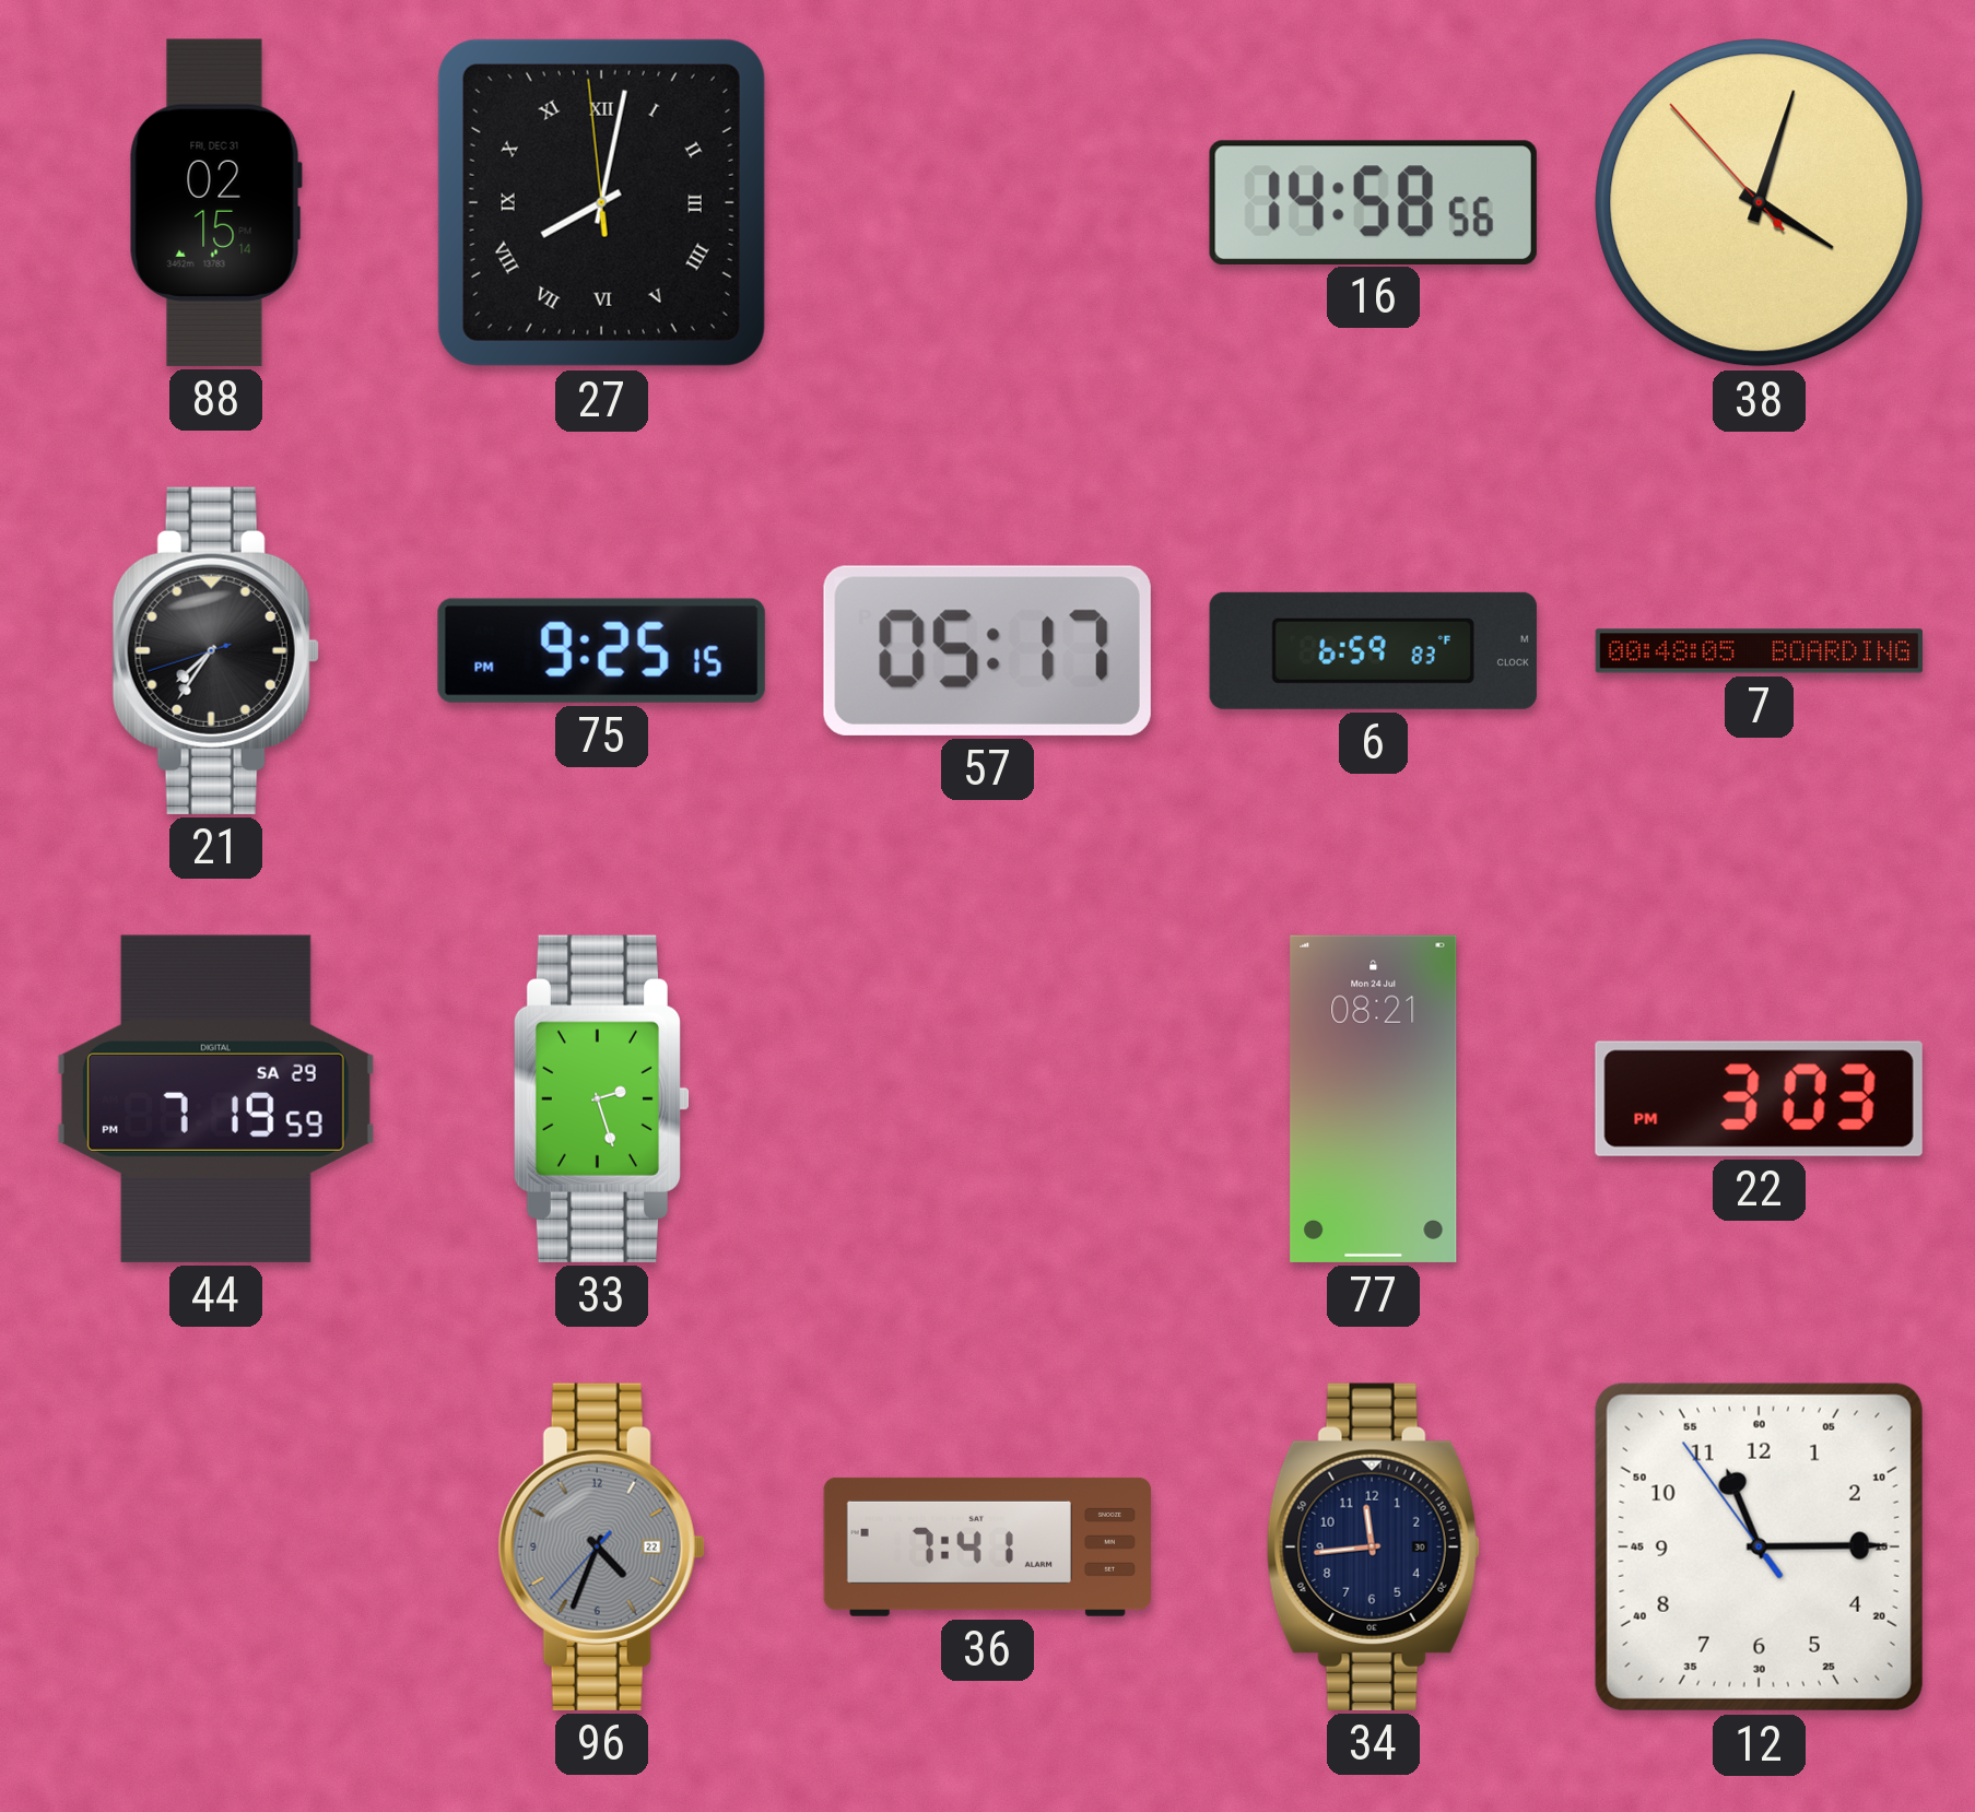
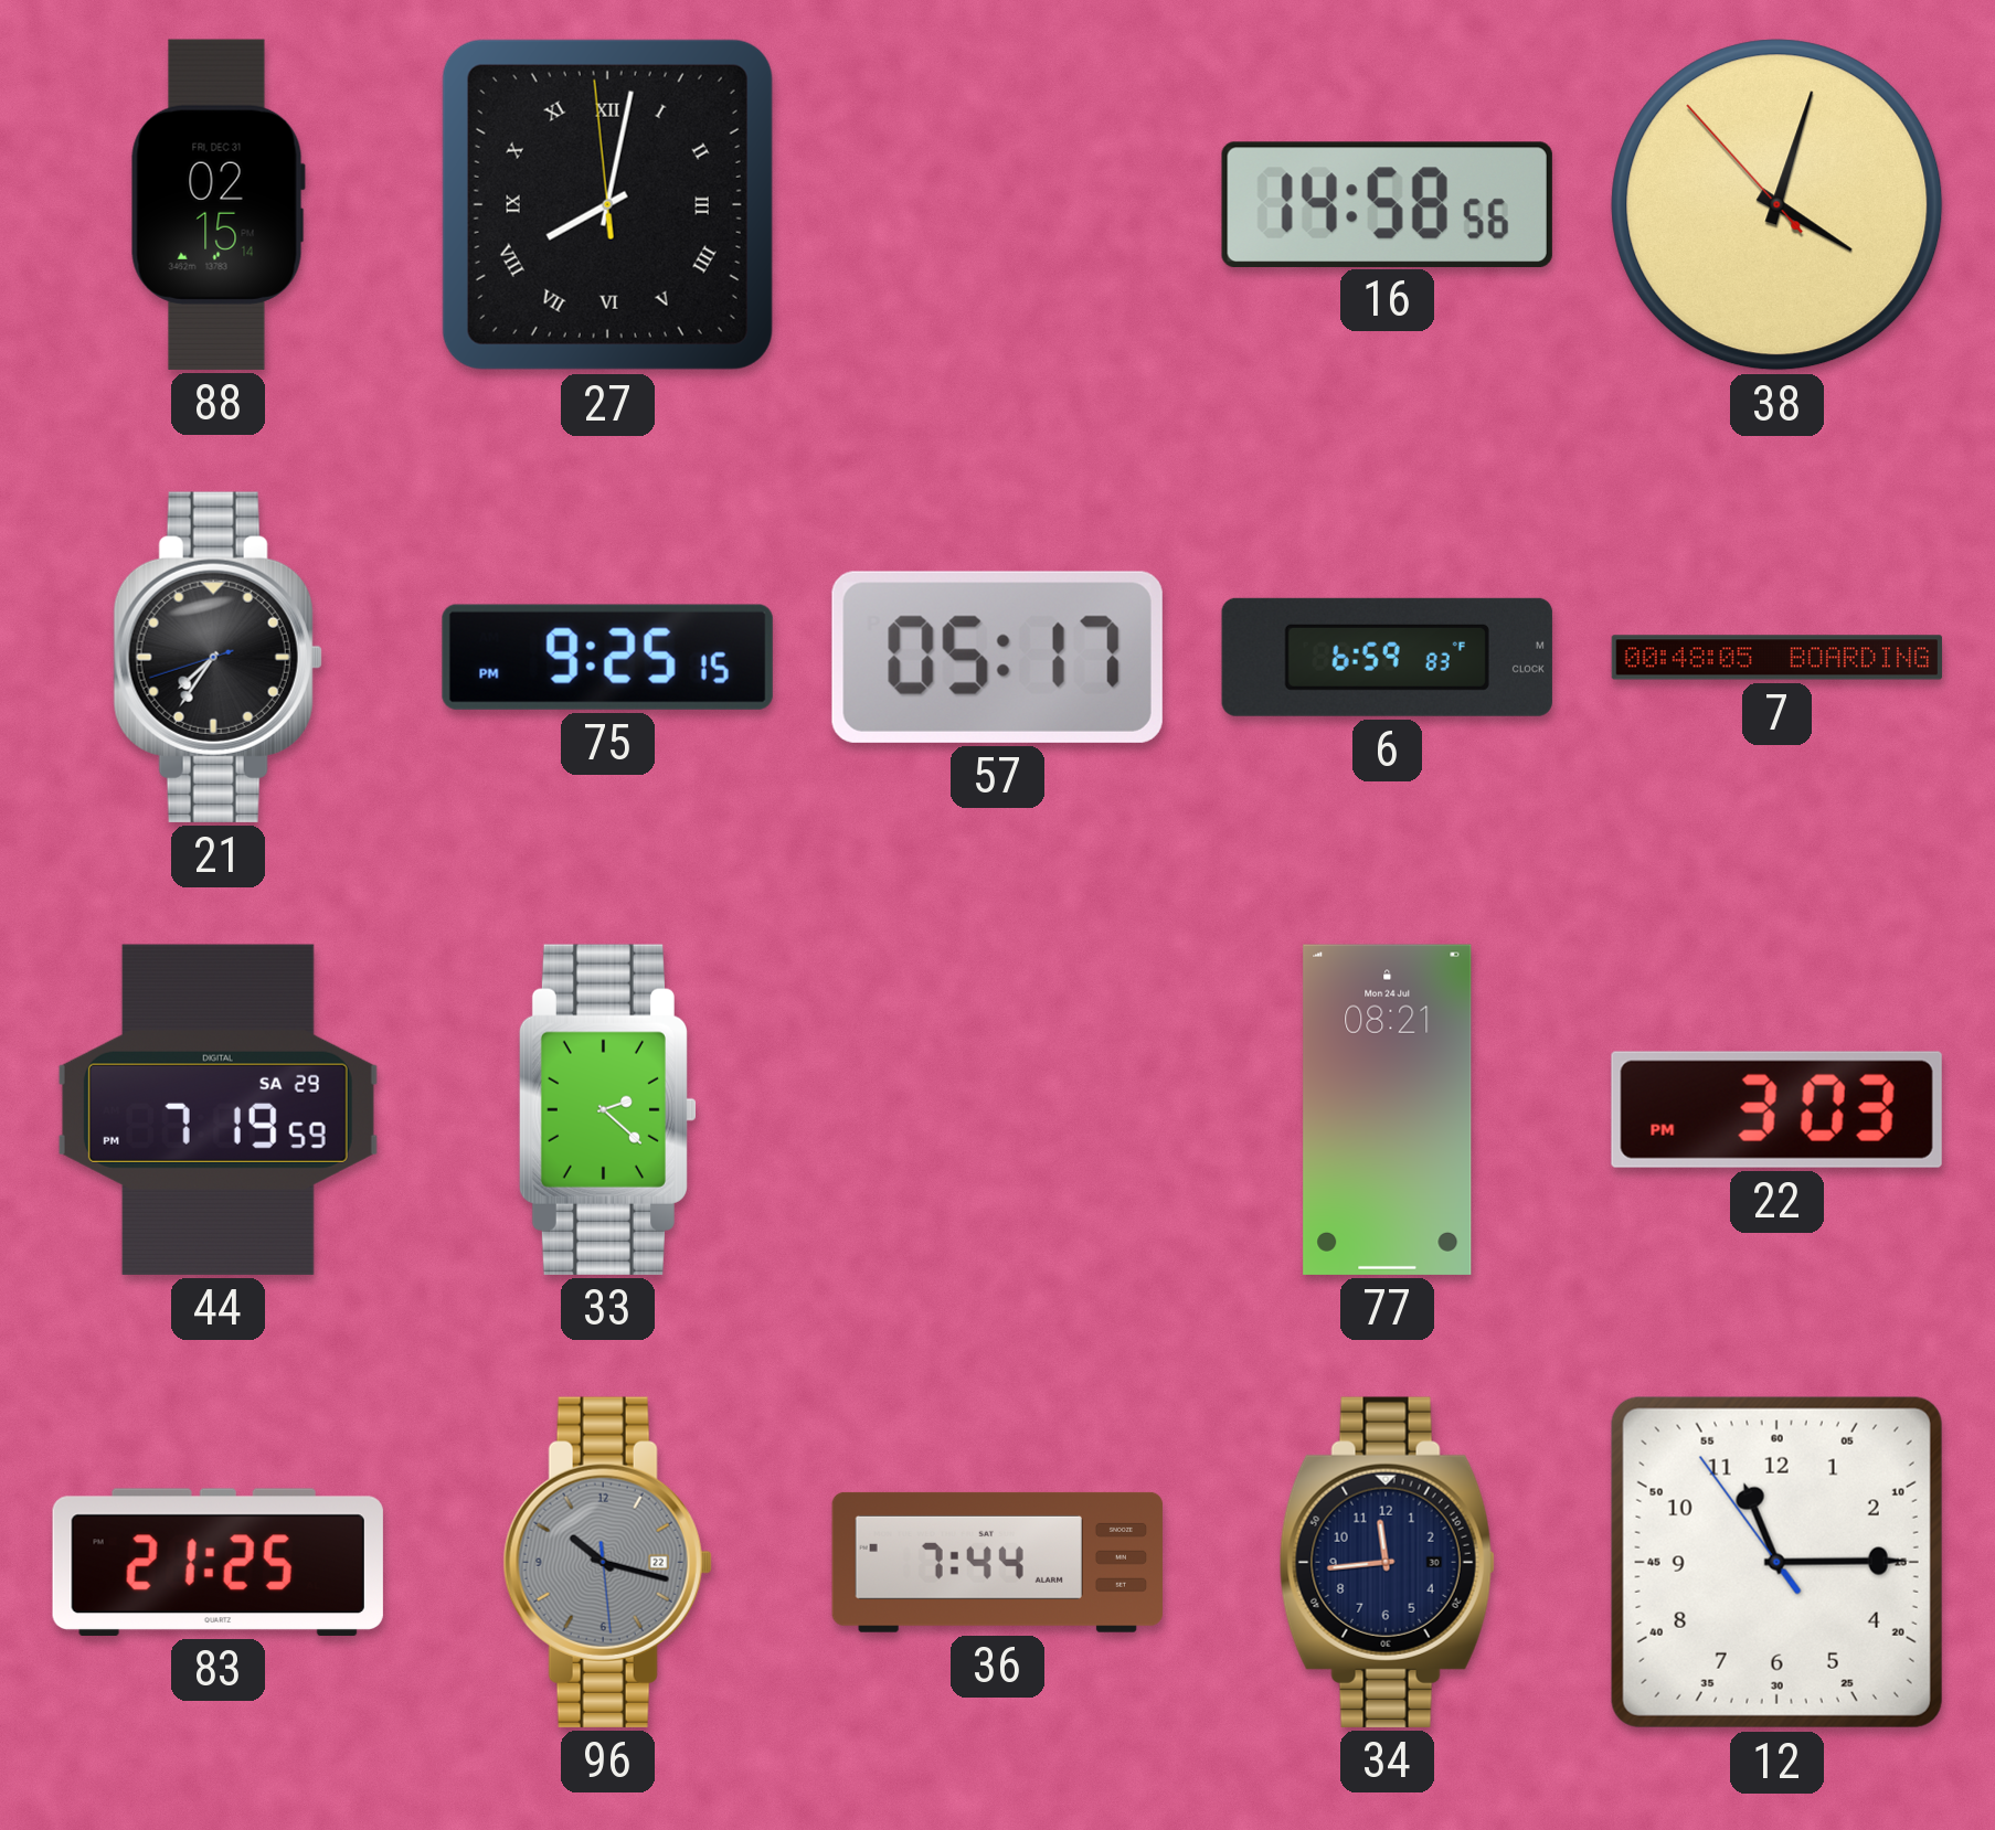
33: 2:27 -> 2:22
83: none -> 21:25
96: 4:33 -> 10:17
36: 7:41 -> 7:44
